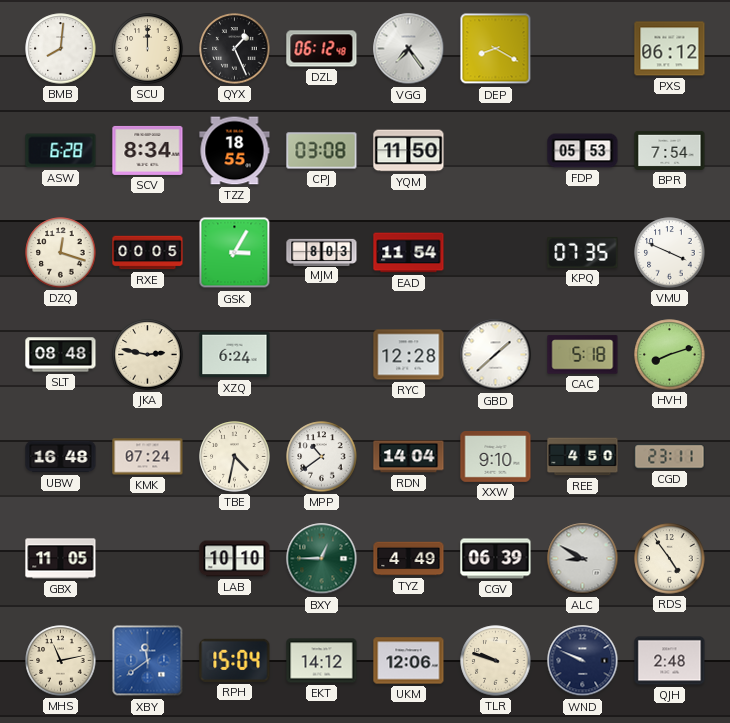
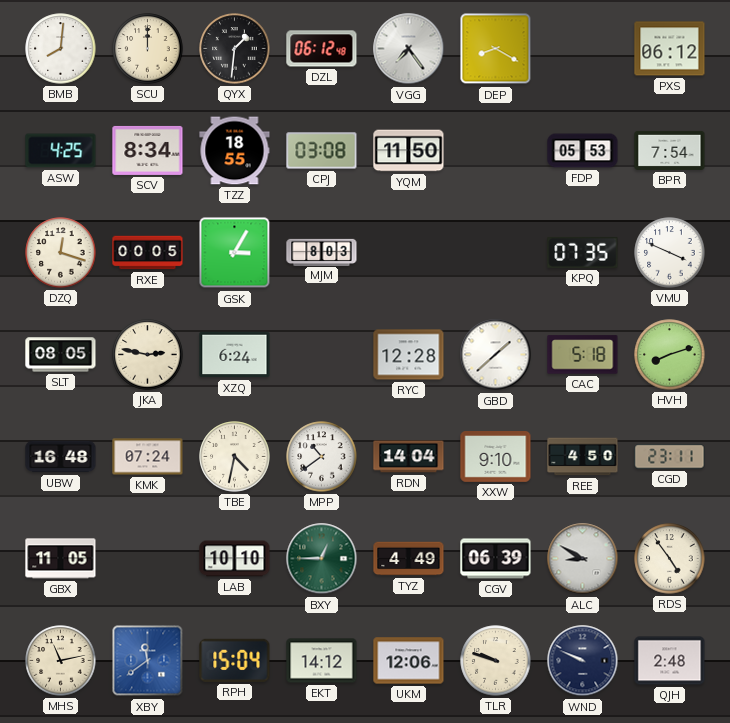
QYX: 1:26 -> 1:31
ASW: 6:28 -> 4:25
EAD: 11:54 -> none
SLT: 08:48 -> 08:05
